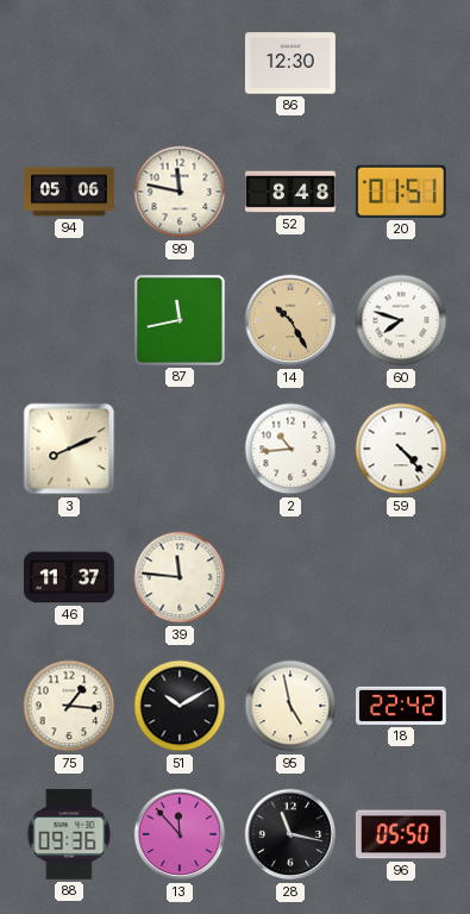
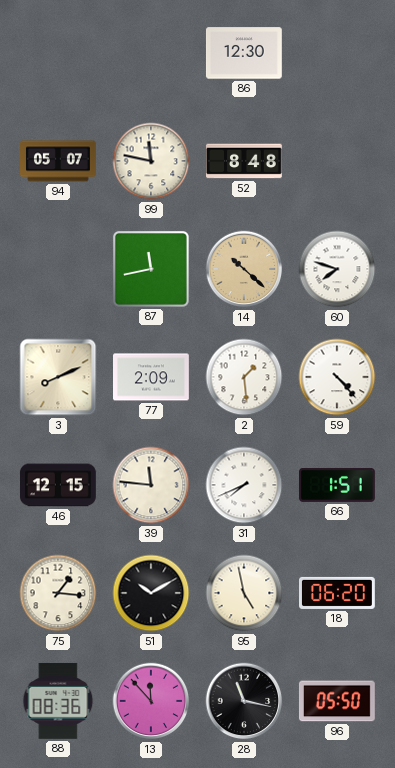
94: 05:06 -> 05:07
20: 01:51 -> none
14: 10:25 -> 10:22
77: none -> 2:09
2: 10:44 -> 1:29
46: 11:37 -> 12:15
31: none -> 7:41
66: none -> 1:51
18: 22:42 -> 06:20
88: 09:36 -> 08:36
